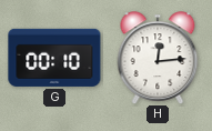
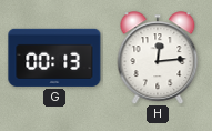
G: 00:10 -> 00:13
